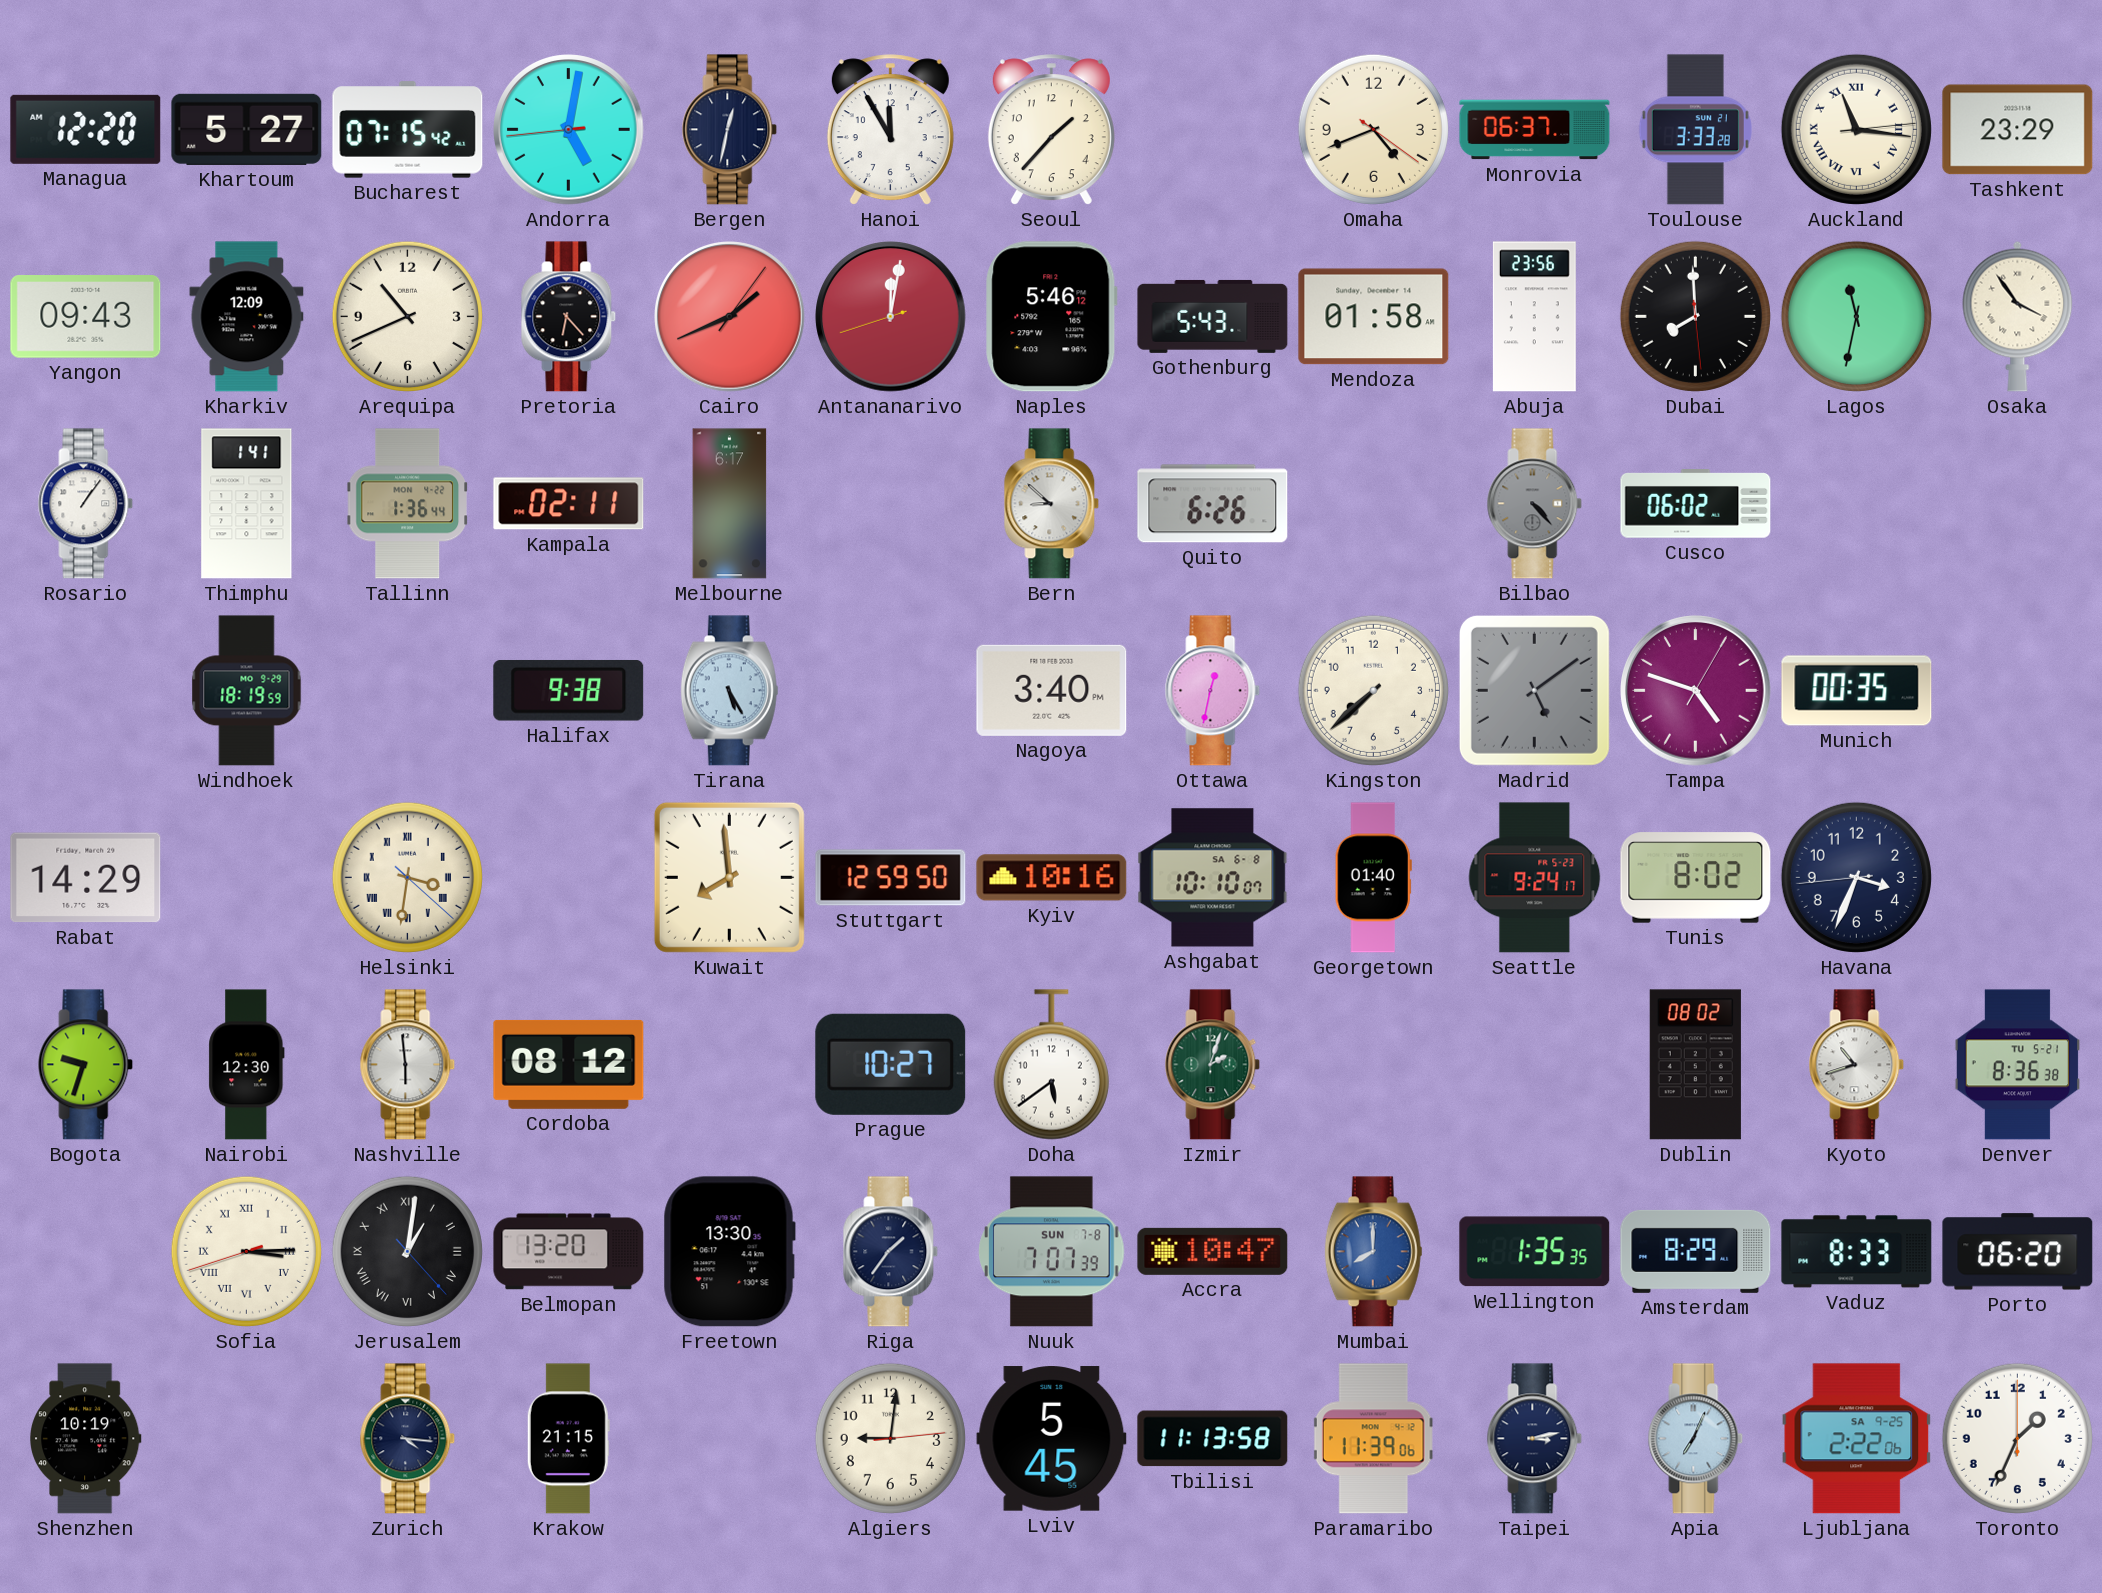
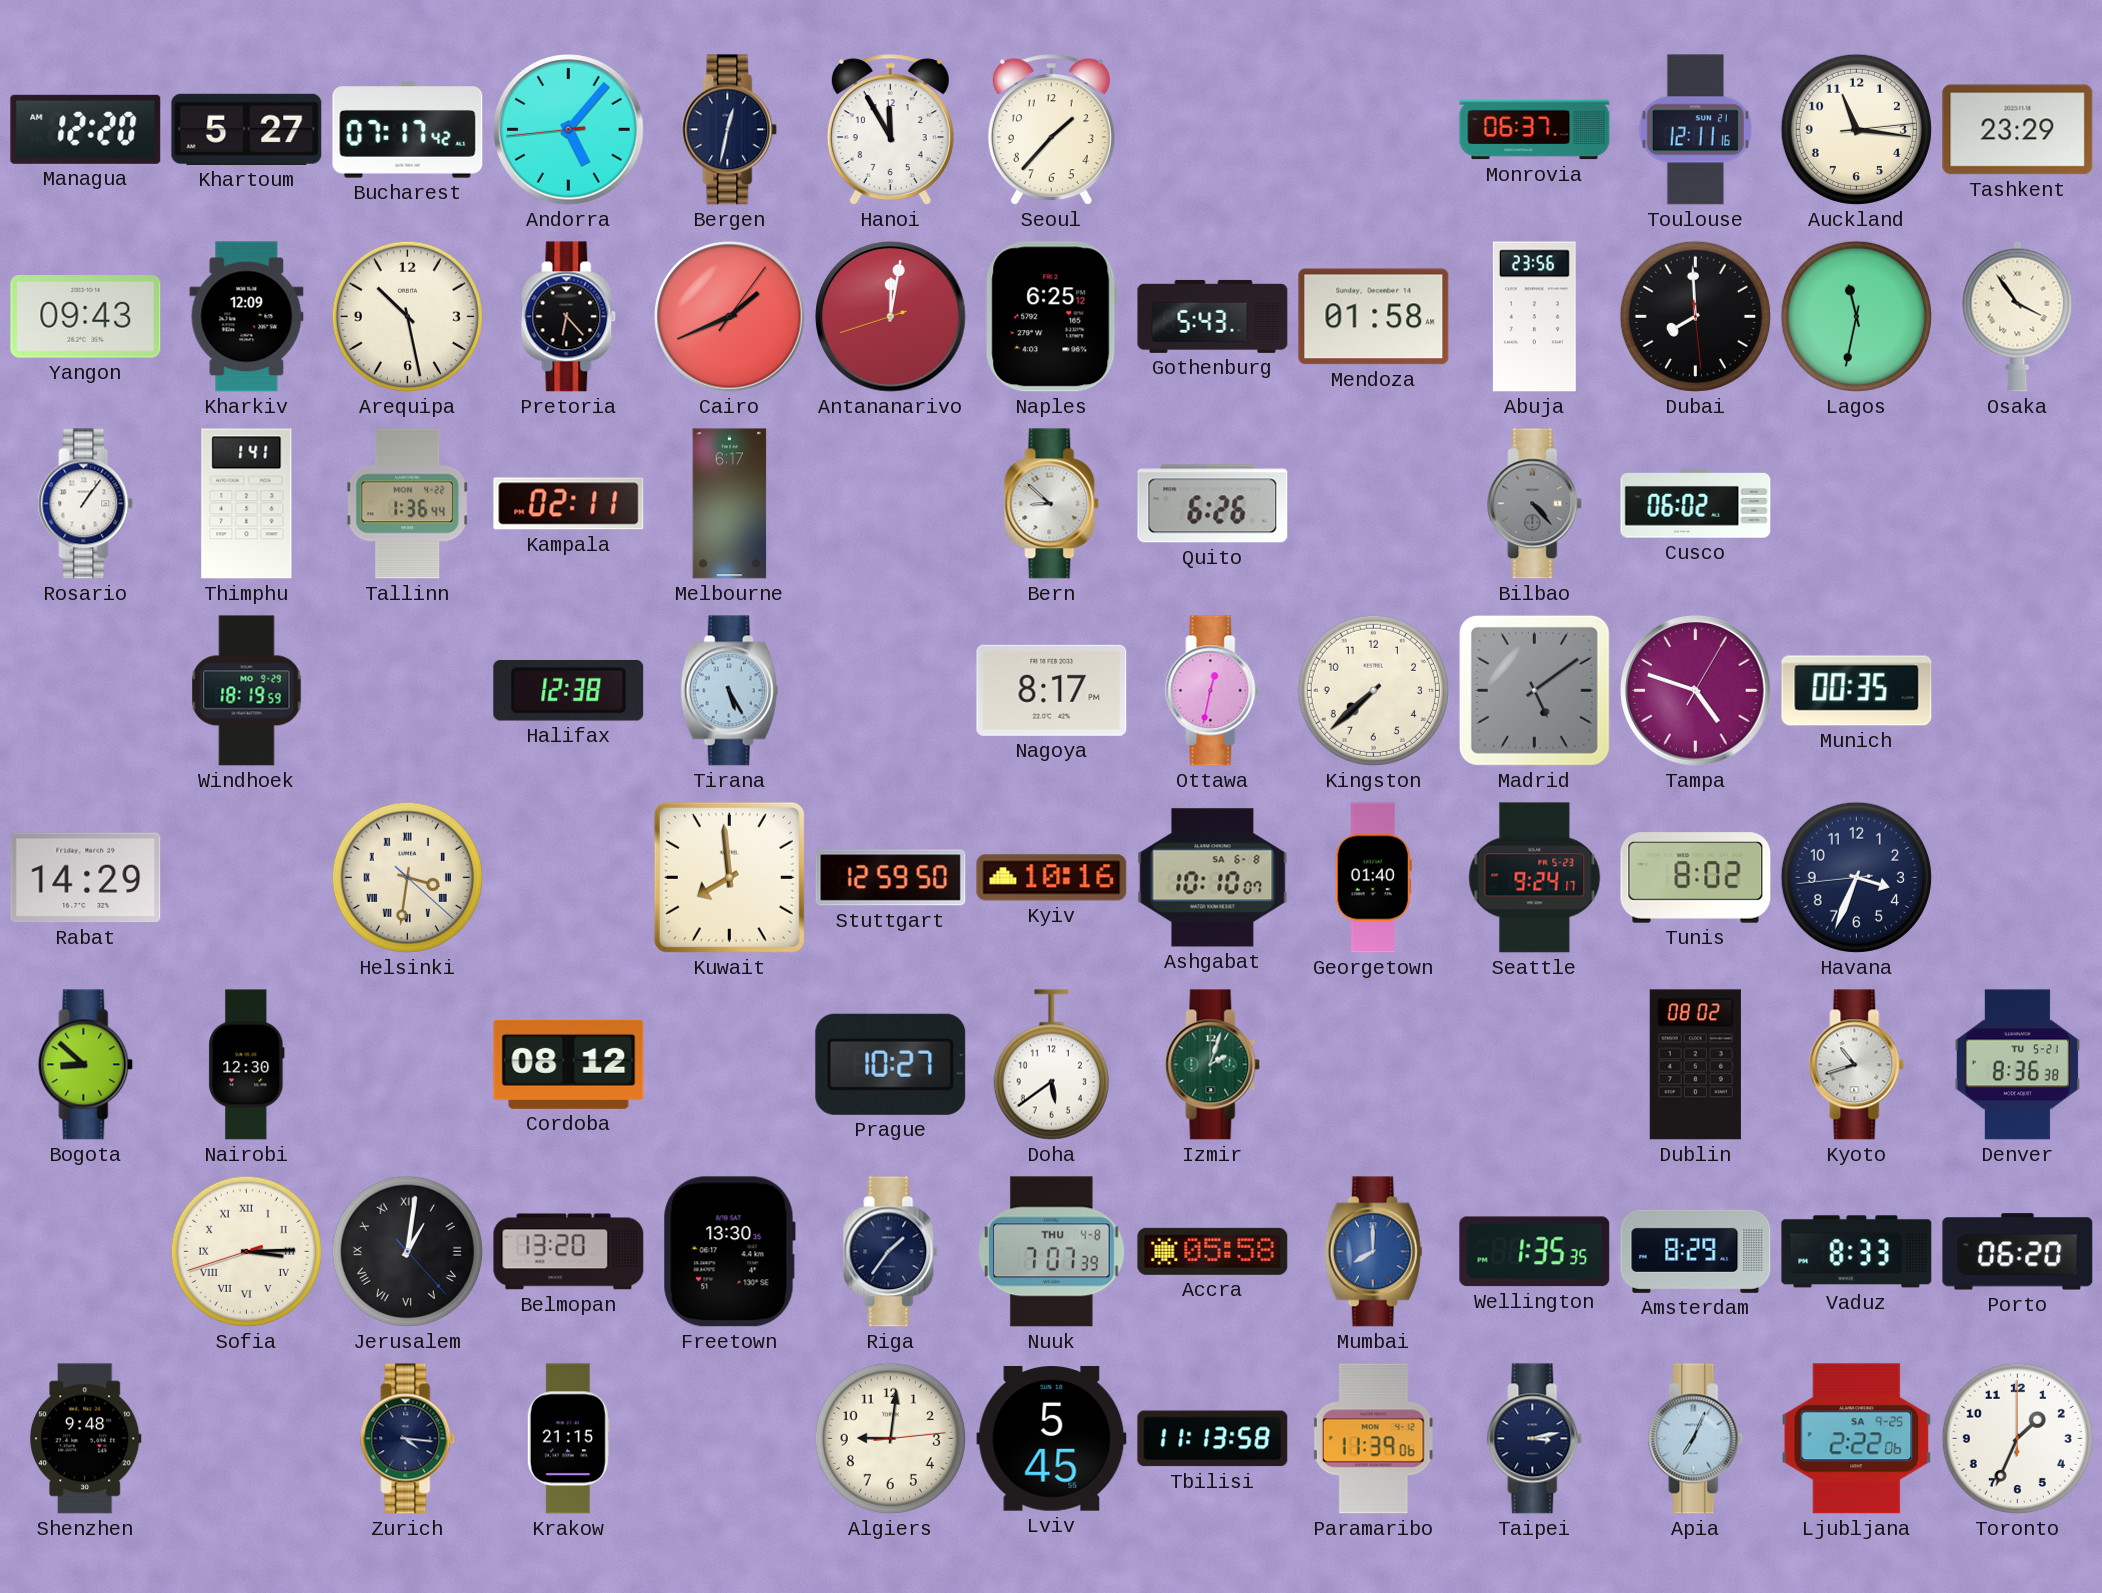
Bucharest: 07:15 -> 07:17
Andorra: 5:01 -> 5:06
Omaha: 4:41 -> none
Toulouse: 3:33 -> 12:11
Auckland numerals: Roman -> Arabic
Arequipa: 10:41 -> 10:28
Naples: 5:46 -> 6:25
Halifax: 9:38 -> 12:38
Nagoya: 3:40 -> 8:17
Bogota: 9:33 -> 8:52
Nashville: 5:59 -> none
Nuuk date: SUN 7-8 -> THU 4-8
Accra: 10:47 -> 05:58
Shenzhen: 10:19 -> 9:48
